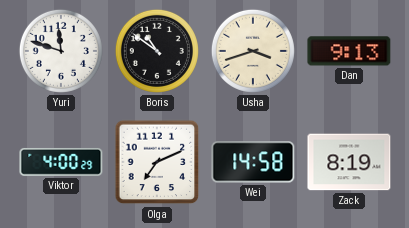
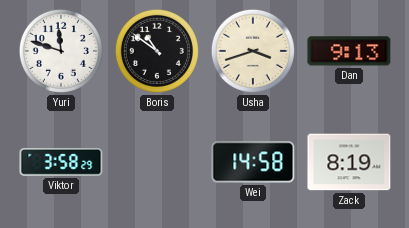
Viktor: 4:00 -> 3:58
Olga: 7:11 -> none
